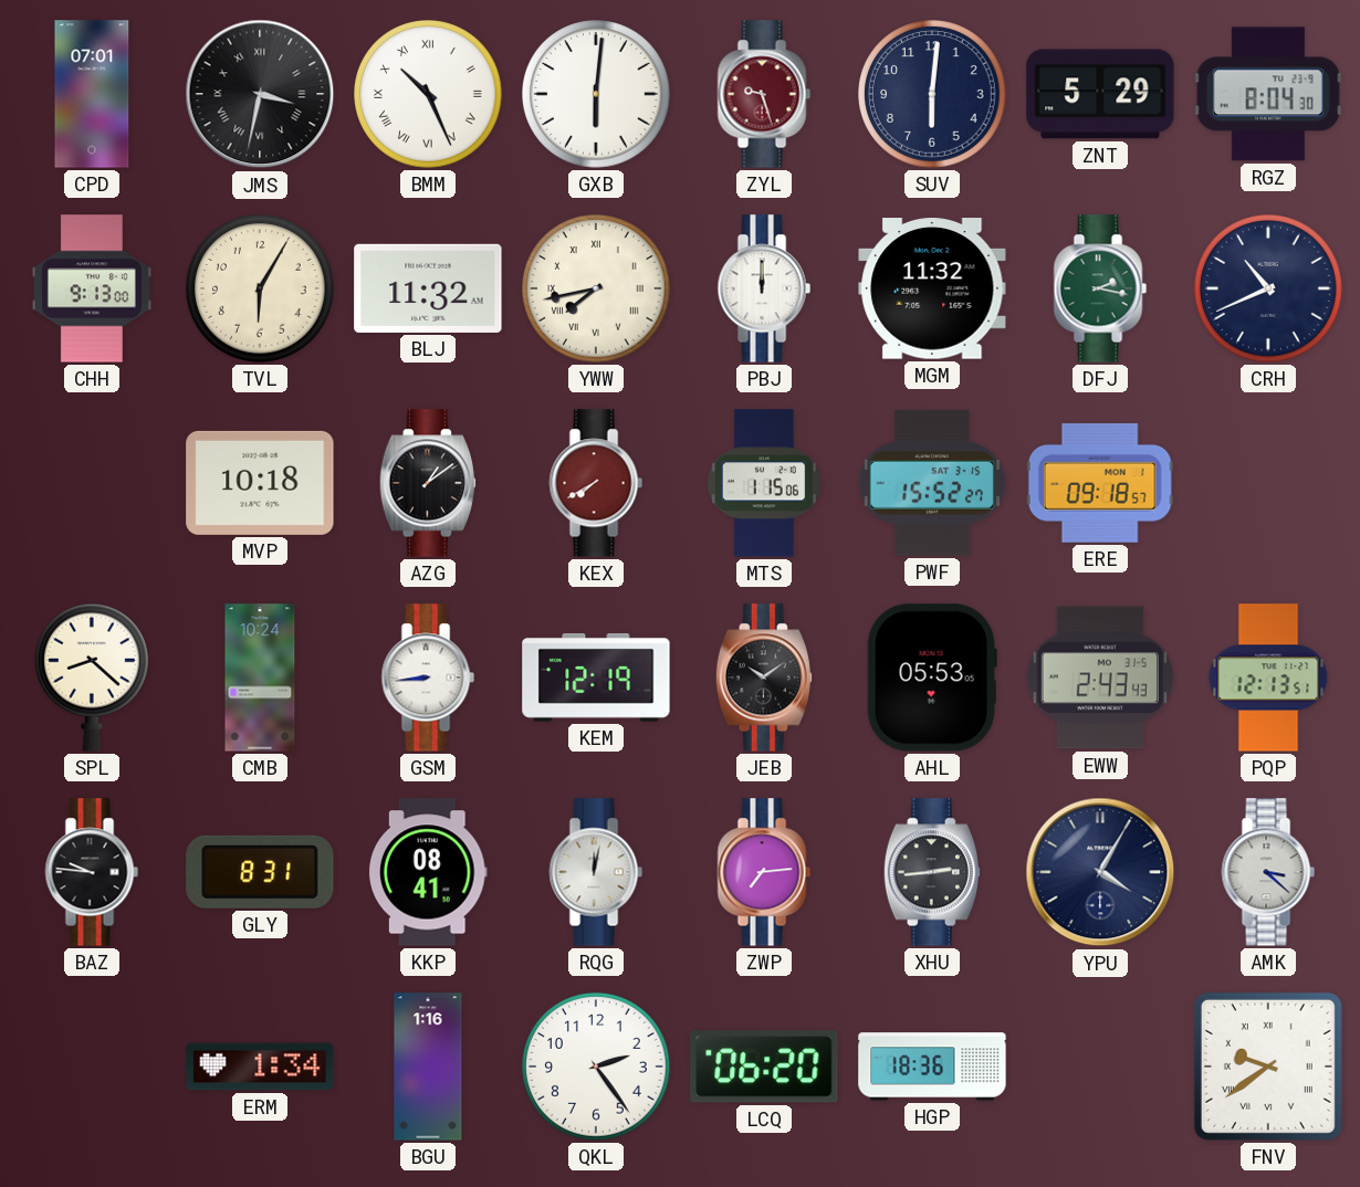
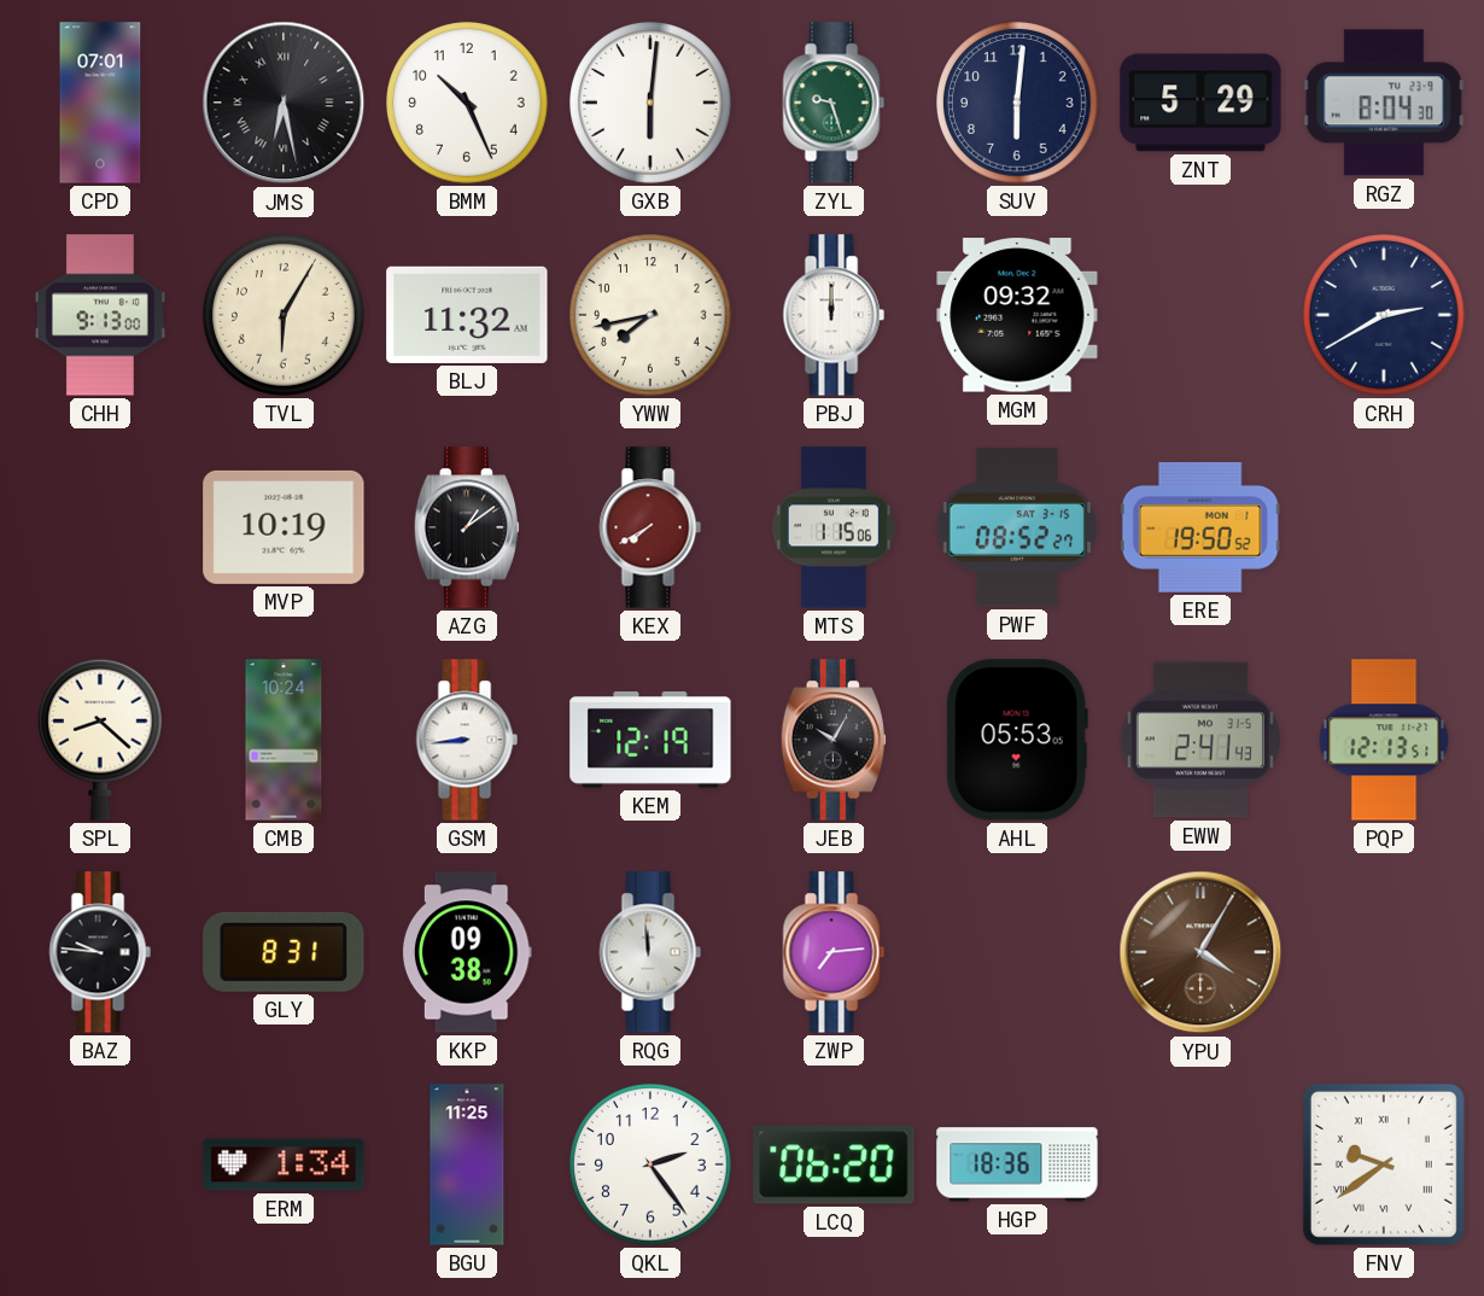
JMS: 3:32 -> 6:28
BMM numerals: Roman -> Arabic
ZYL dial: burgundy -> green
YWW numerals: Roman -> Arabic
MGM: 11:32 -> 09:32
DFJ: 2:17 -> none
CRH: 10:41 -> 2:40
MVP: 10:18 -> 10:19
PWF: 15:52 -> 08:52
ERE: 09:18 -> 19:50
JEB: 10:09 -> 10:05
EWW: 2:43 -> 2:41
KKP: 08:41 -> 09:38
RQG: 12:02 -> 11:59
XHU: 2:44 -> none
YPU dial: navy -> brown
AMK: 3:22 -> none
BGU: 1:16 -> 11:25
